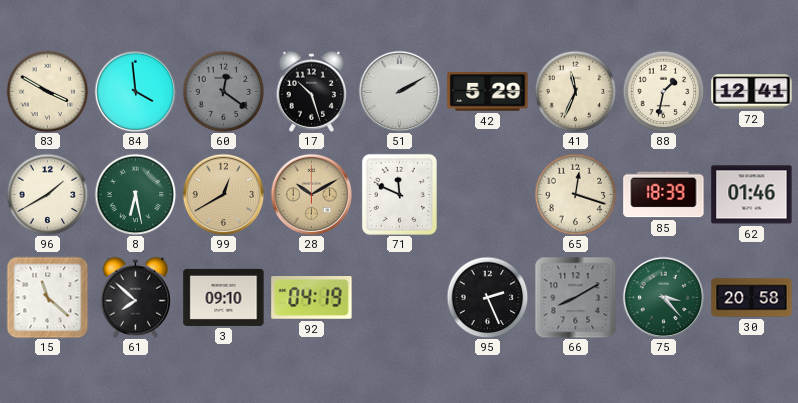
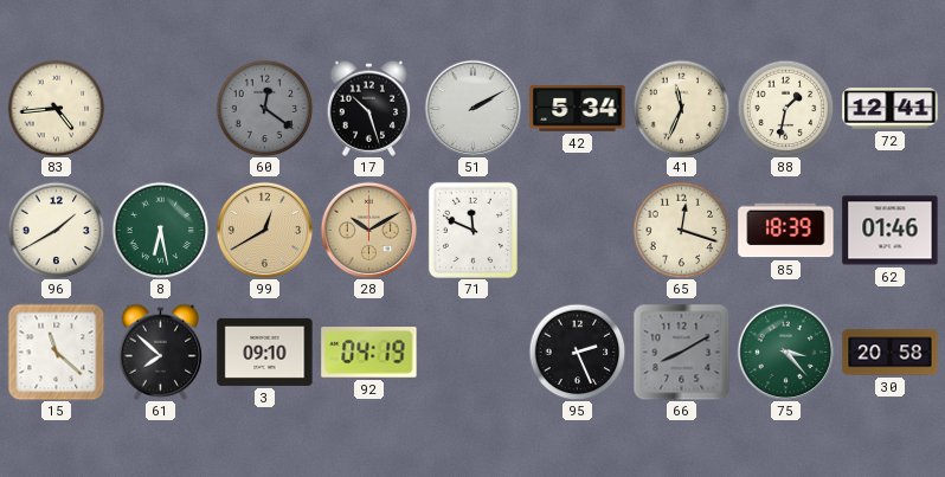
83: 3:50 -> 4:44
84: 3:59 -> none
42: 5:29 -> 5:34
